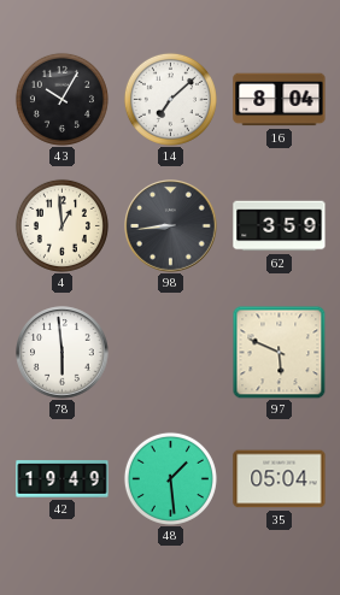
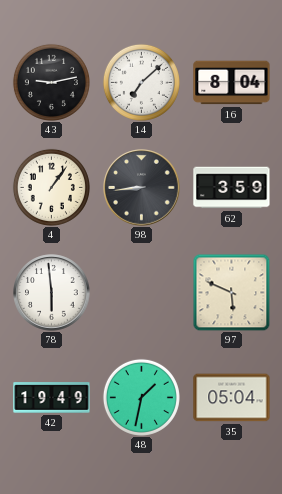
43: 10:05 -> 9:13
4: 12:59 -> 1:06
48: 1:29 -> 1:32
